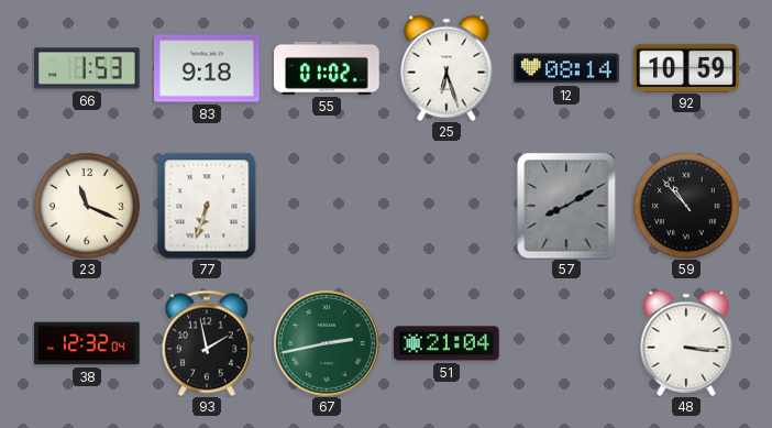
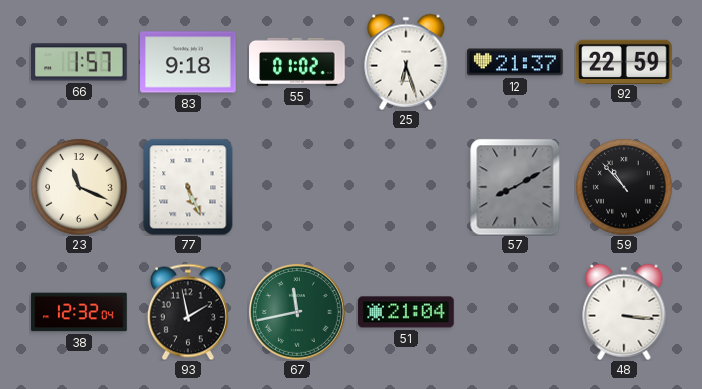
66: 1:53 -> 1:57
12: 08:14 -> 21:37
92: 10:59 -> 22:59
77: 6:33 -> 5:26
67: 2:43 -> 11:43
